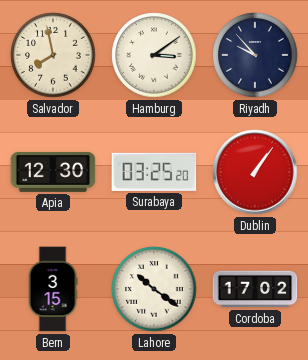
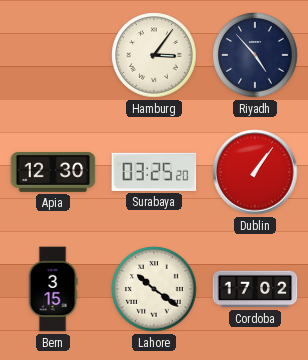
Salvador: 7:58 -> none
Hamburg: 3:09 -> 3:06
Riyadh: 9:53 -> 4:53
